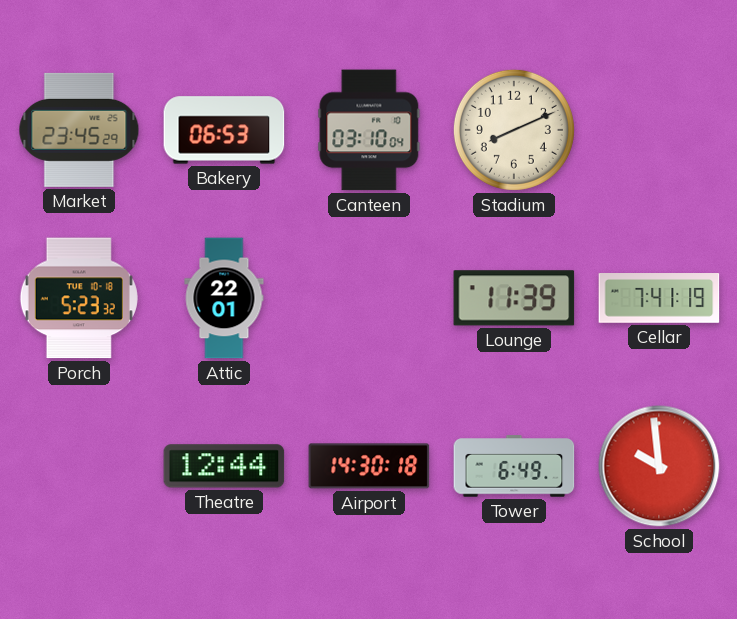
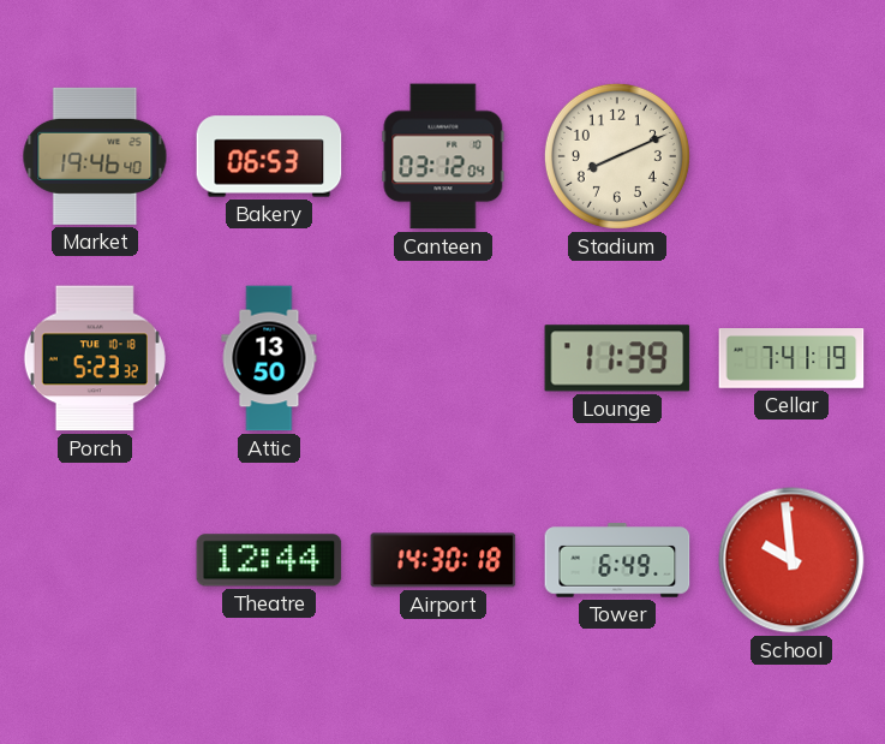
Market: 23:45 -> 19:46
Canteen: 03:10 -> 03:12
Attic: 22:01 -> 13:50
